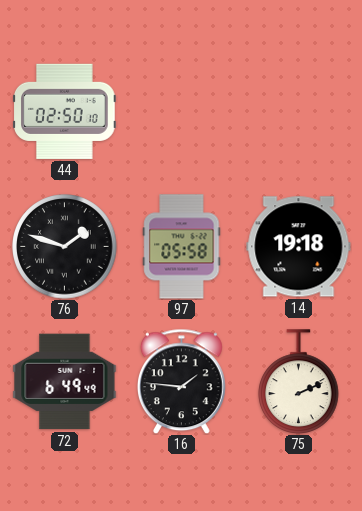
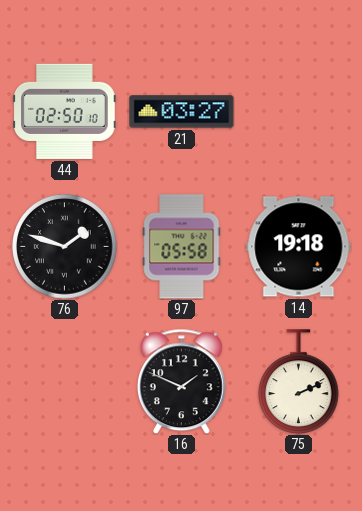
21: none -> 03:27
72: 6:49 -> none
16: 1:46 -> 1:49
